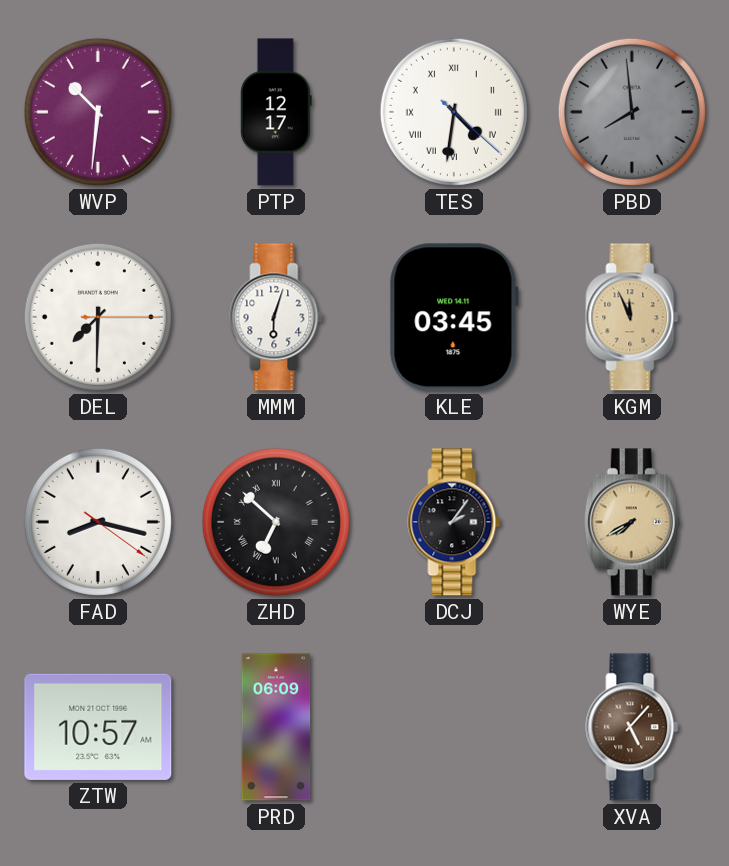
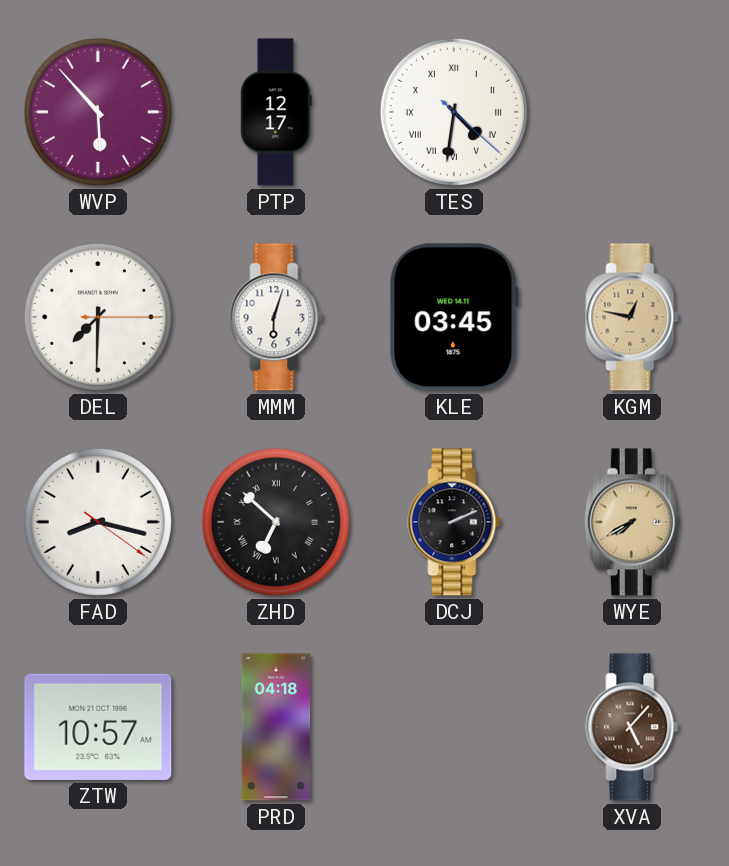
WVP: 10:31 -> 5:53
PBD: 7:59 -> none
KGM: 11:56 -> 12:47
DCJ: 2:06 -> 2:11
PRD: 06:09 -> 04:18
